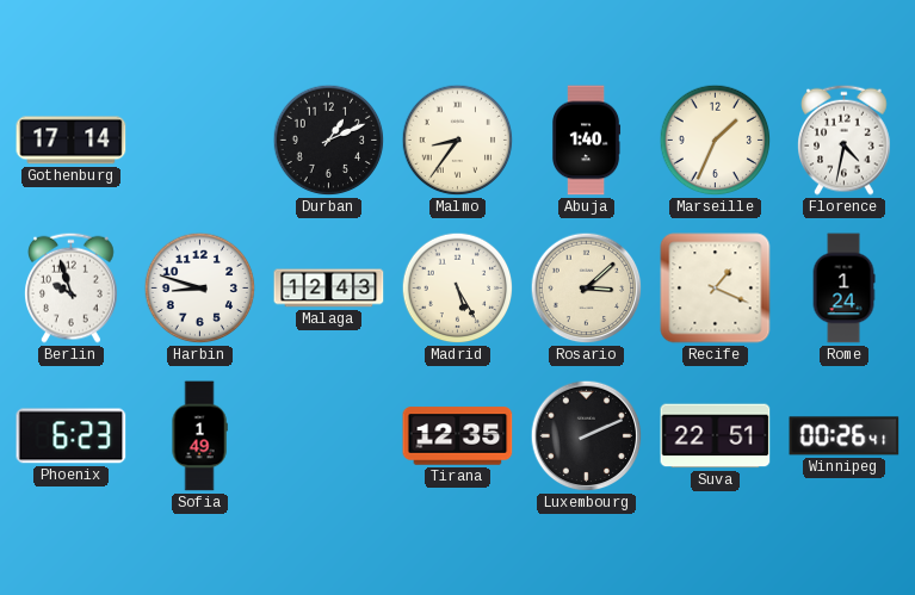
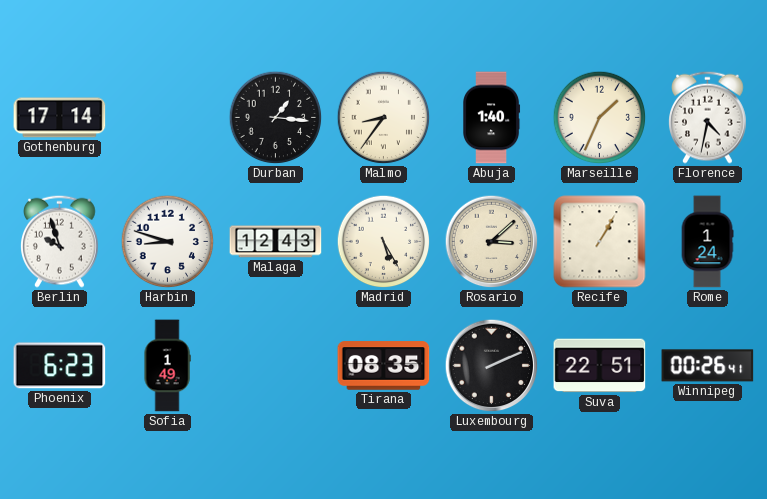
Durban: 1:11 -> 1:16
Recife: 1:19 -> 1:05
Tirana: 12:35 -> 08:35
